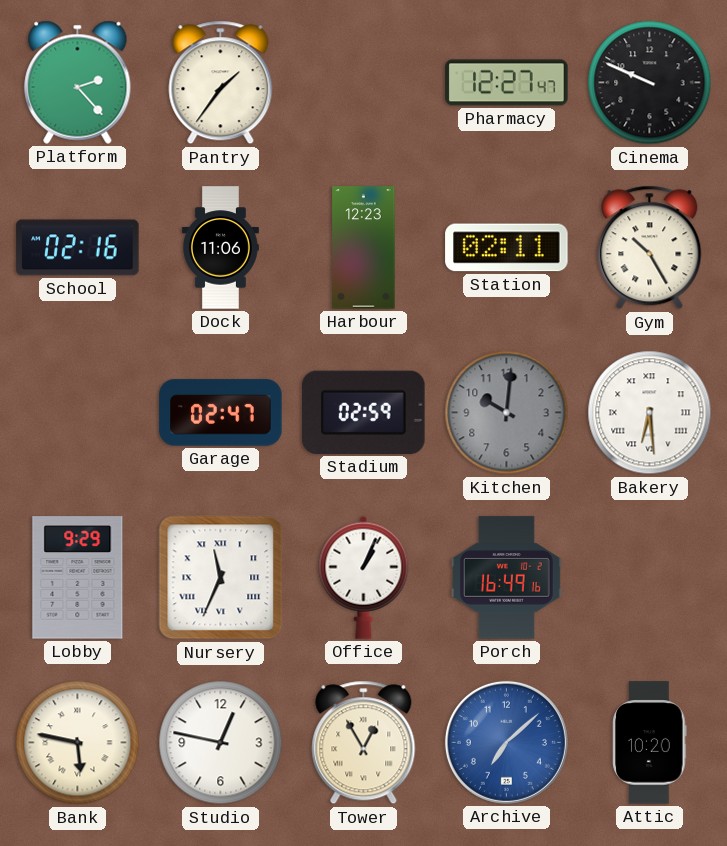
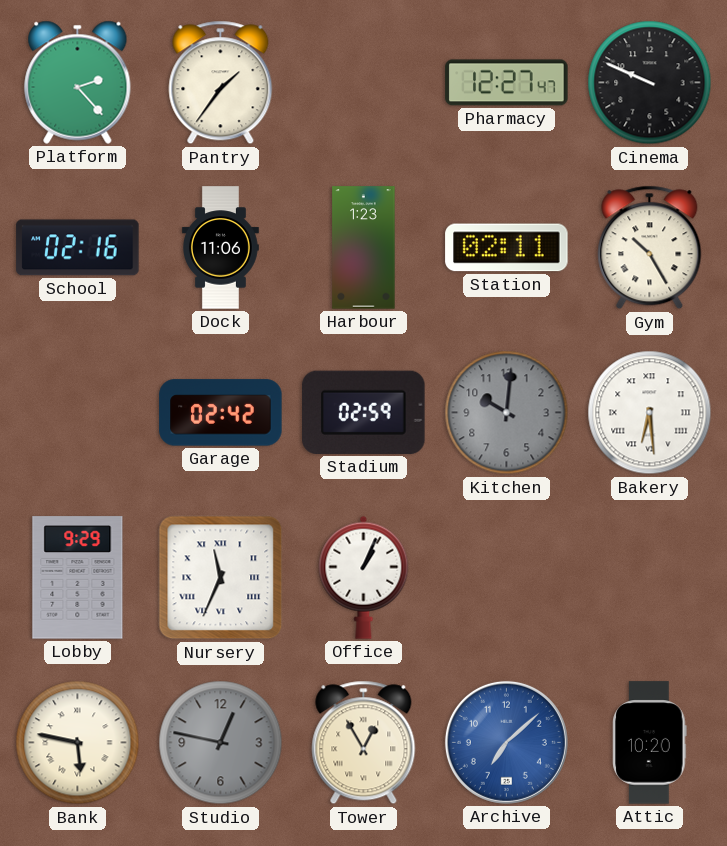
Harbour: 12:23 -> 1:23
Garage: 02:47 -> 02:42
Porch: 16:49 -> none
Studio dial: white -> grey
